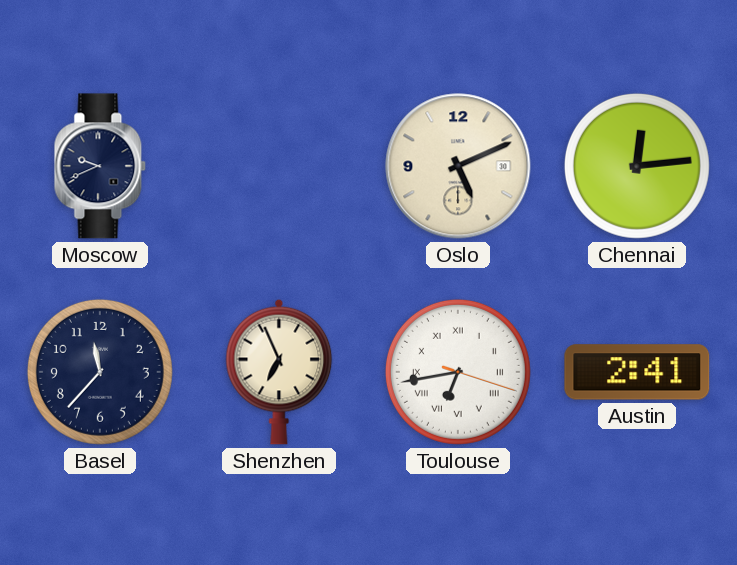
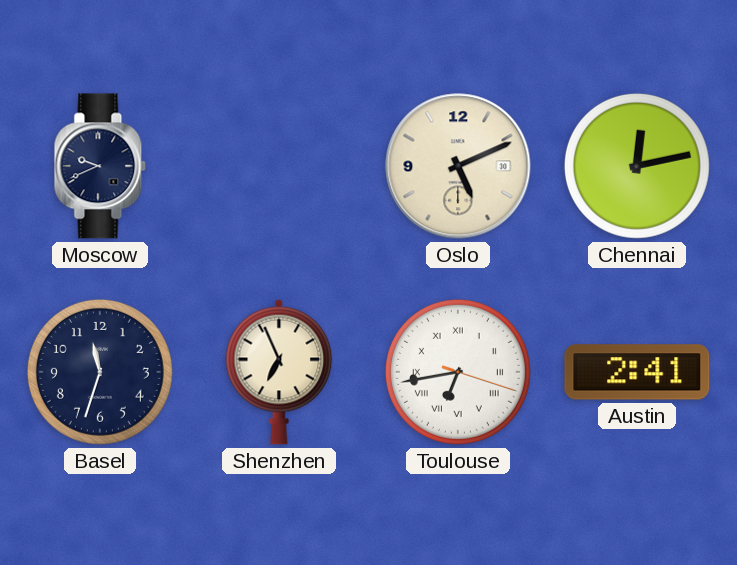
Chennai: 12:14 -> 12:13
Basel: 11:37 -> 11:33
